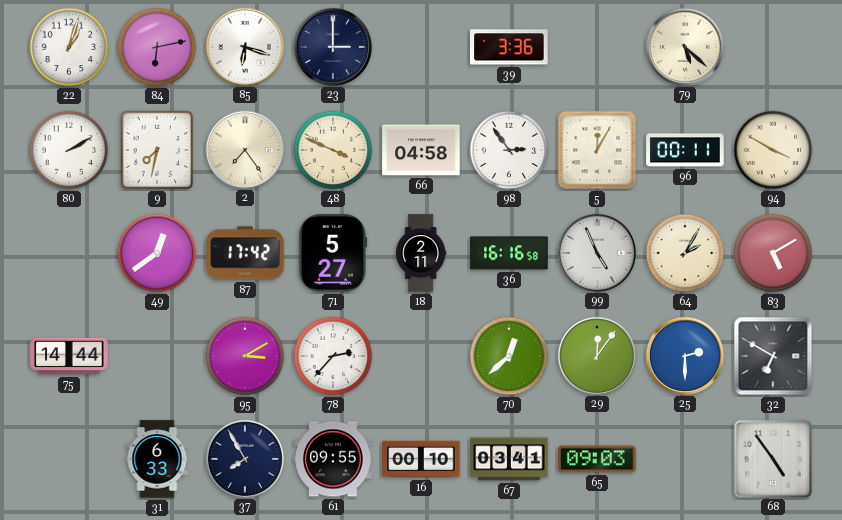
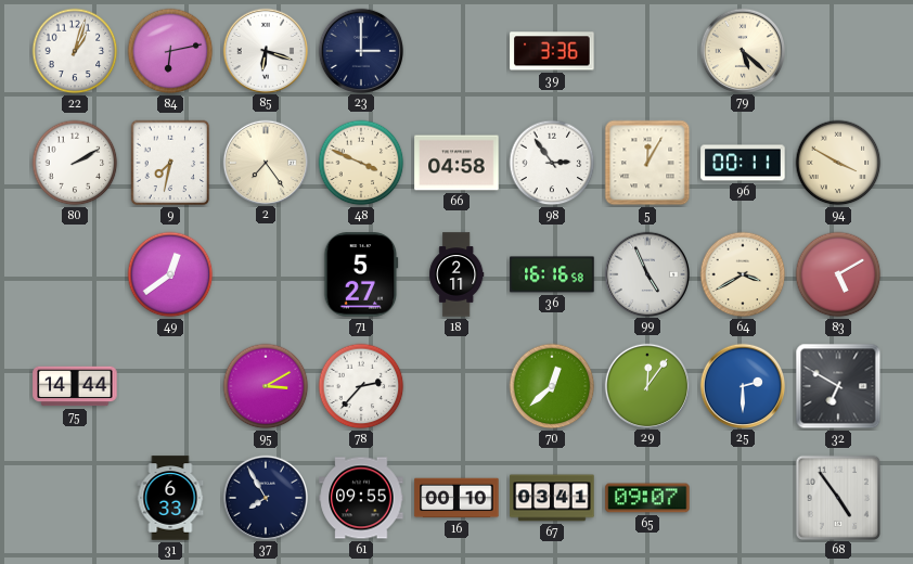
87: 17:42 -> none
64: 2:05 -> 3:40
65: 09:03 -> 09:07
